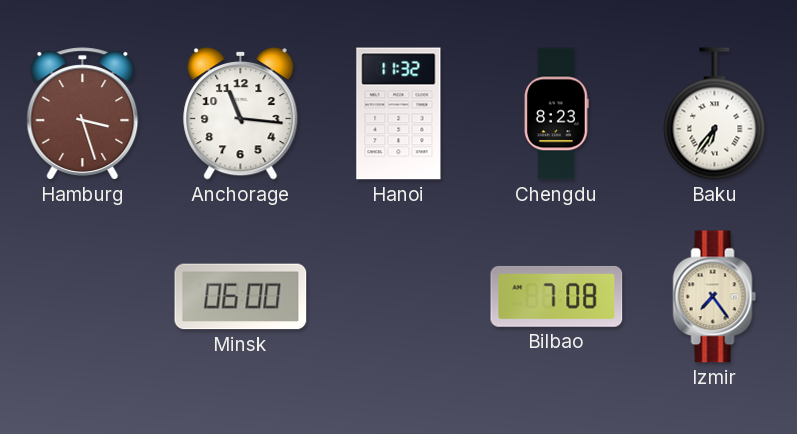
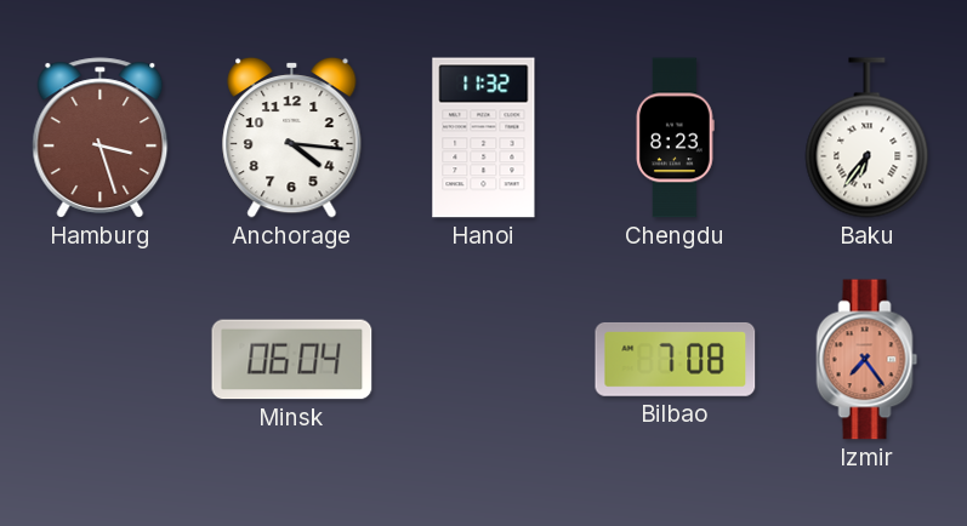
Anchorage: 11:16 -> 4:16
Minsk: 06:00 -> 06:04
Izmir dial: cream -> salmon
